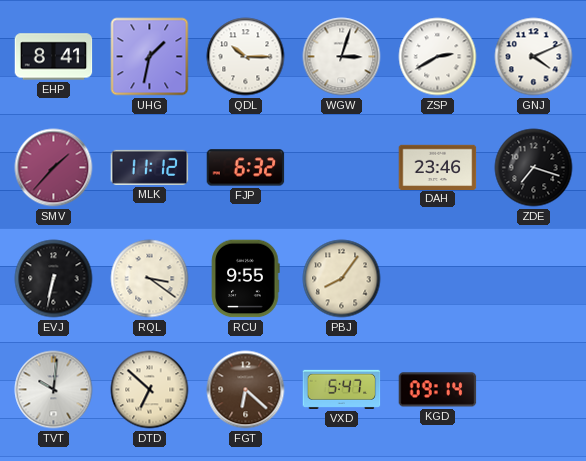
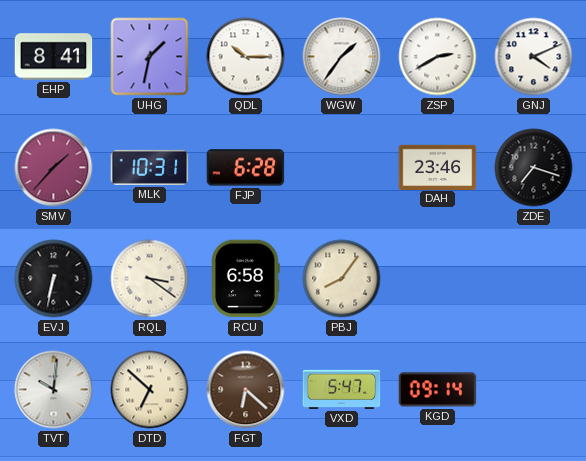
WGW: 3:03 -> 1:36
MLK: 11:12 -> 10:31
FJP: 6:32 -> 6:28
RCU: 9:55 -> 6:58
